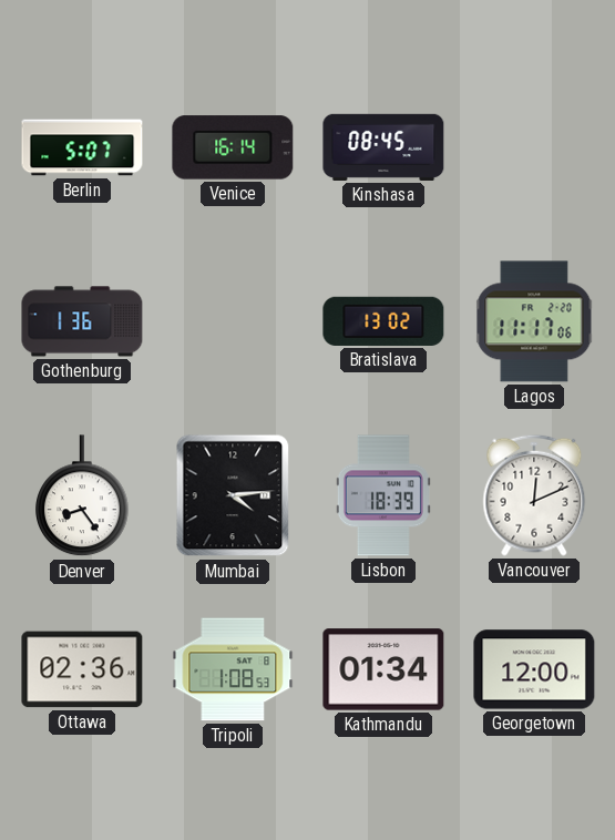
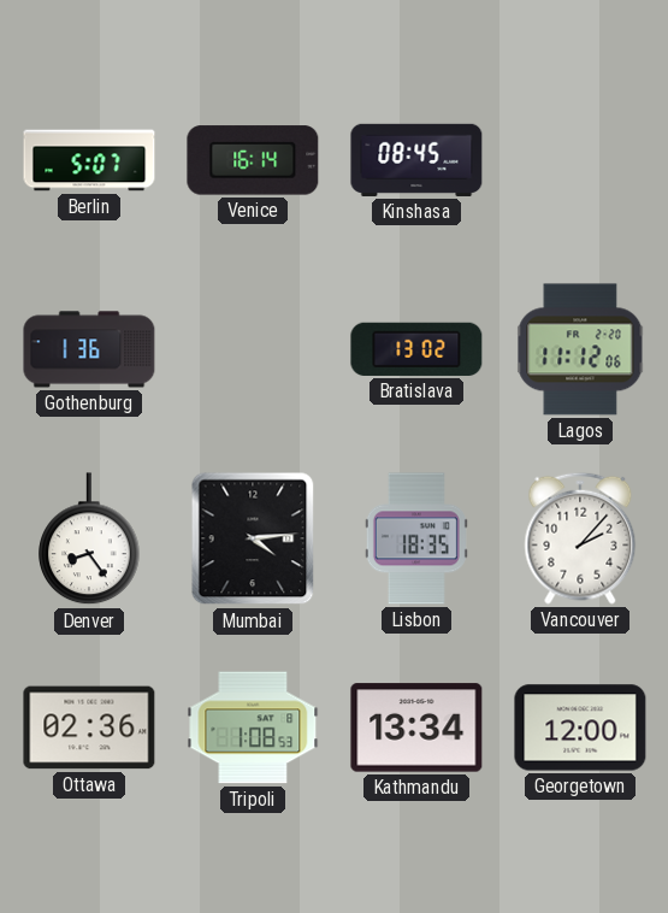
Lagos: 11:17 -> 11:12
Lisbon: 18:39 -> 18:35
Vancouver: 12:11 -> 2:07
Kathmandu: 01:34 -> 13:34
